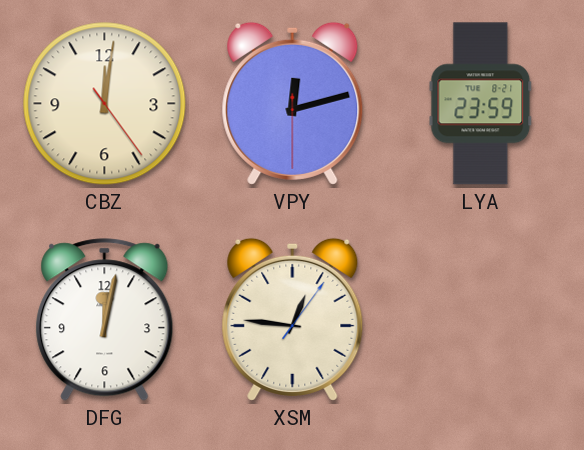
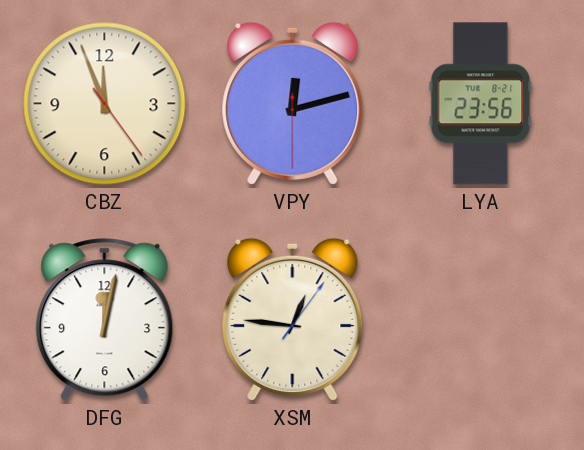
CBZ: 12:01 -> 11:56
LYA: 23:59 -> 23:56
